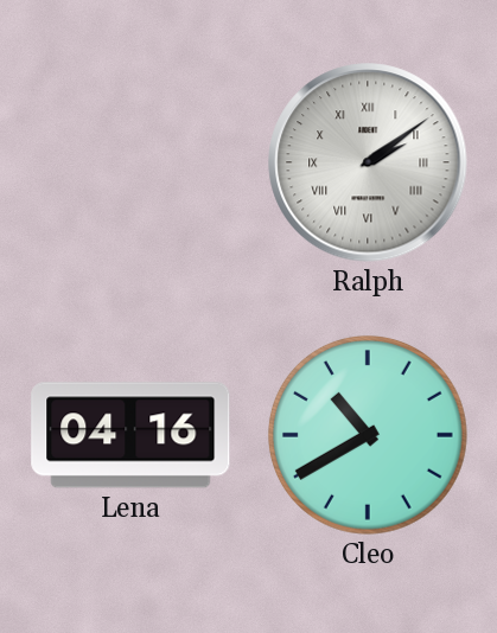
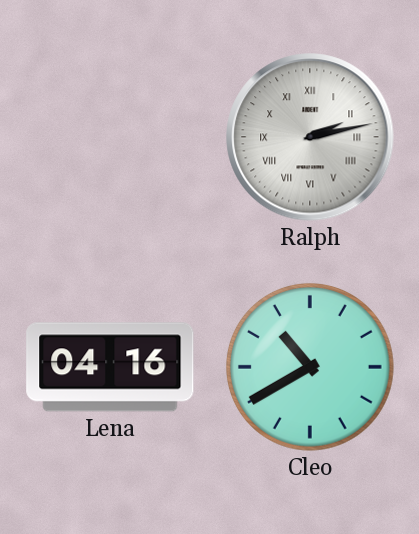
Ralph: 2:09 -> 2:13
